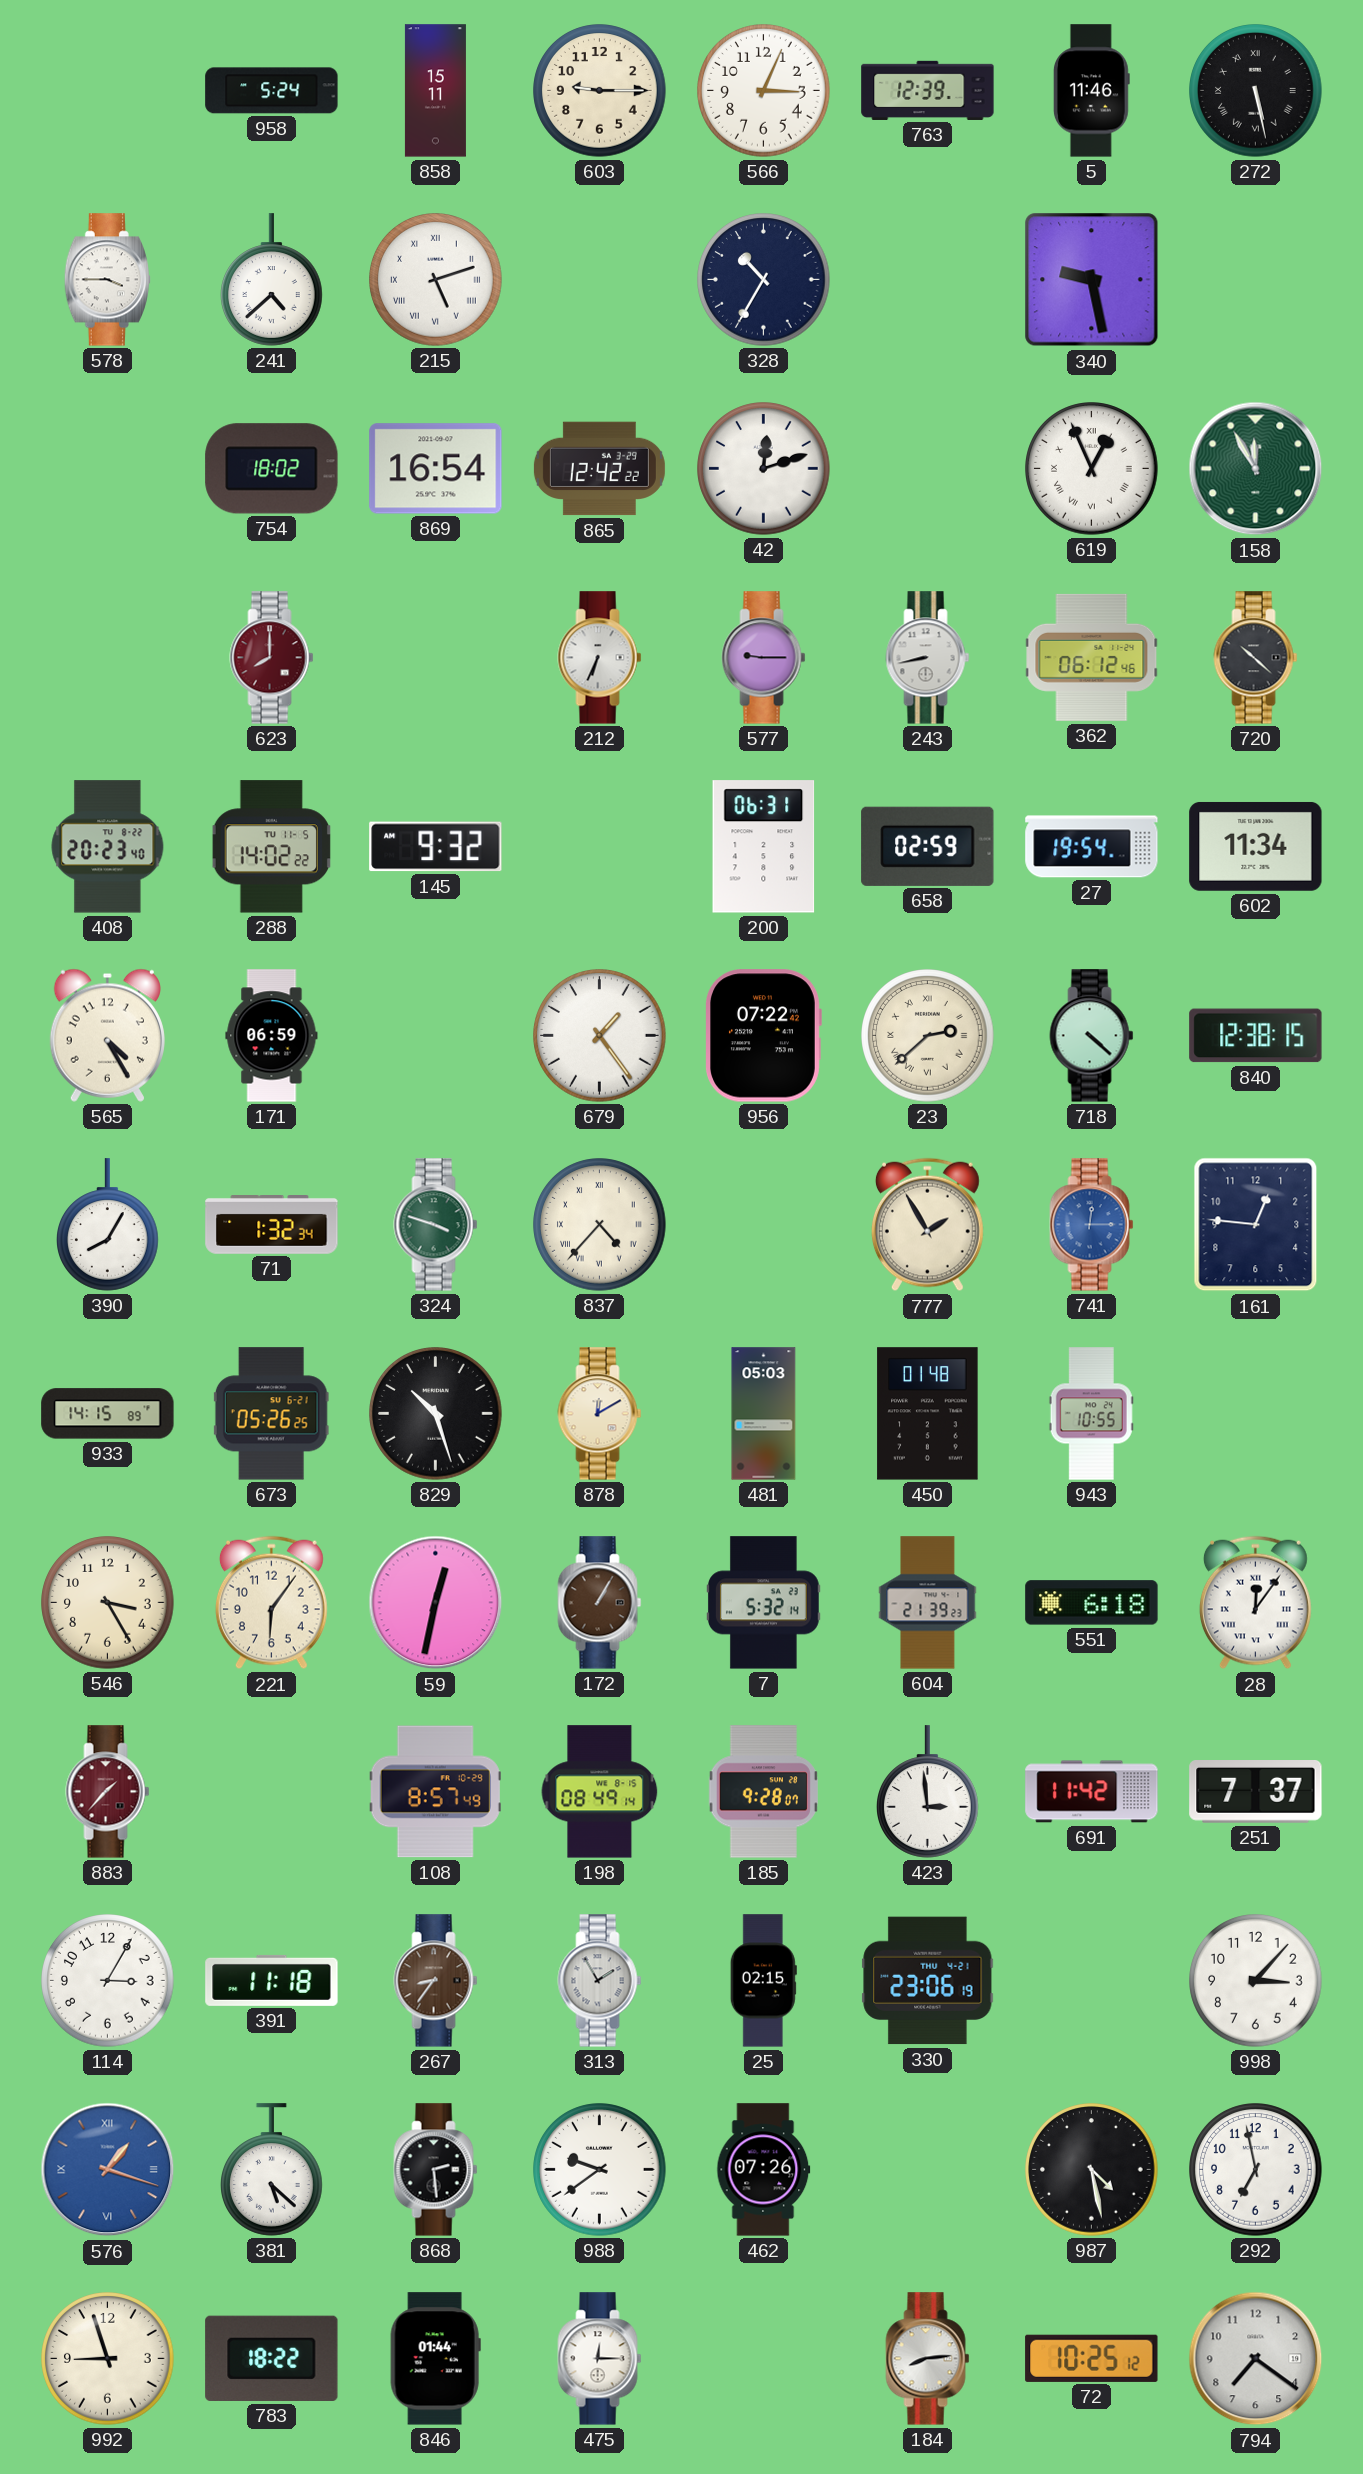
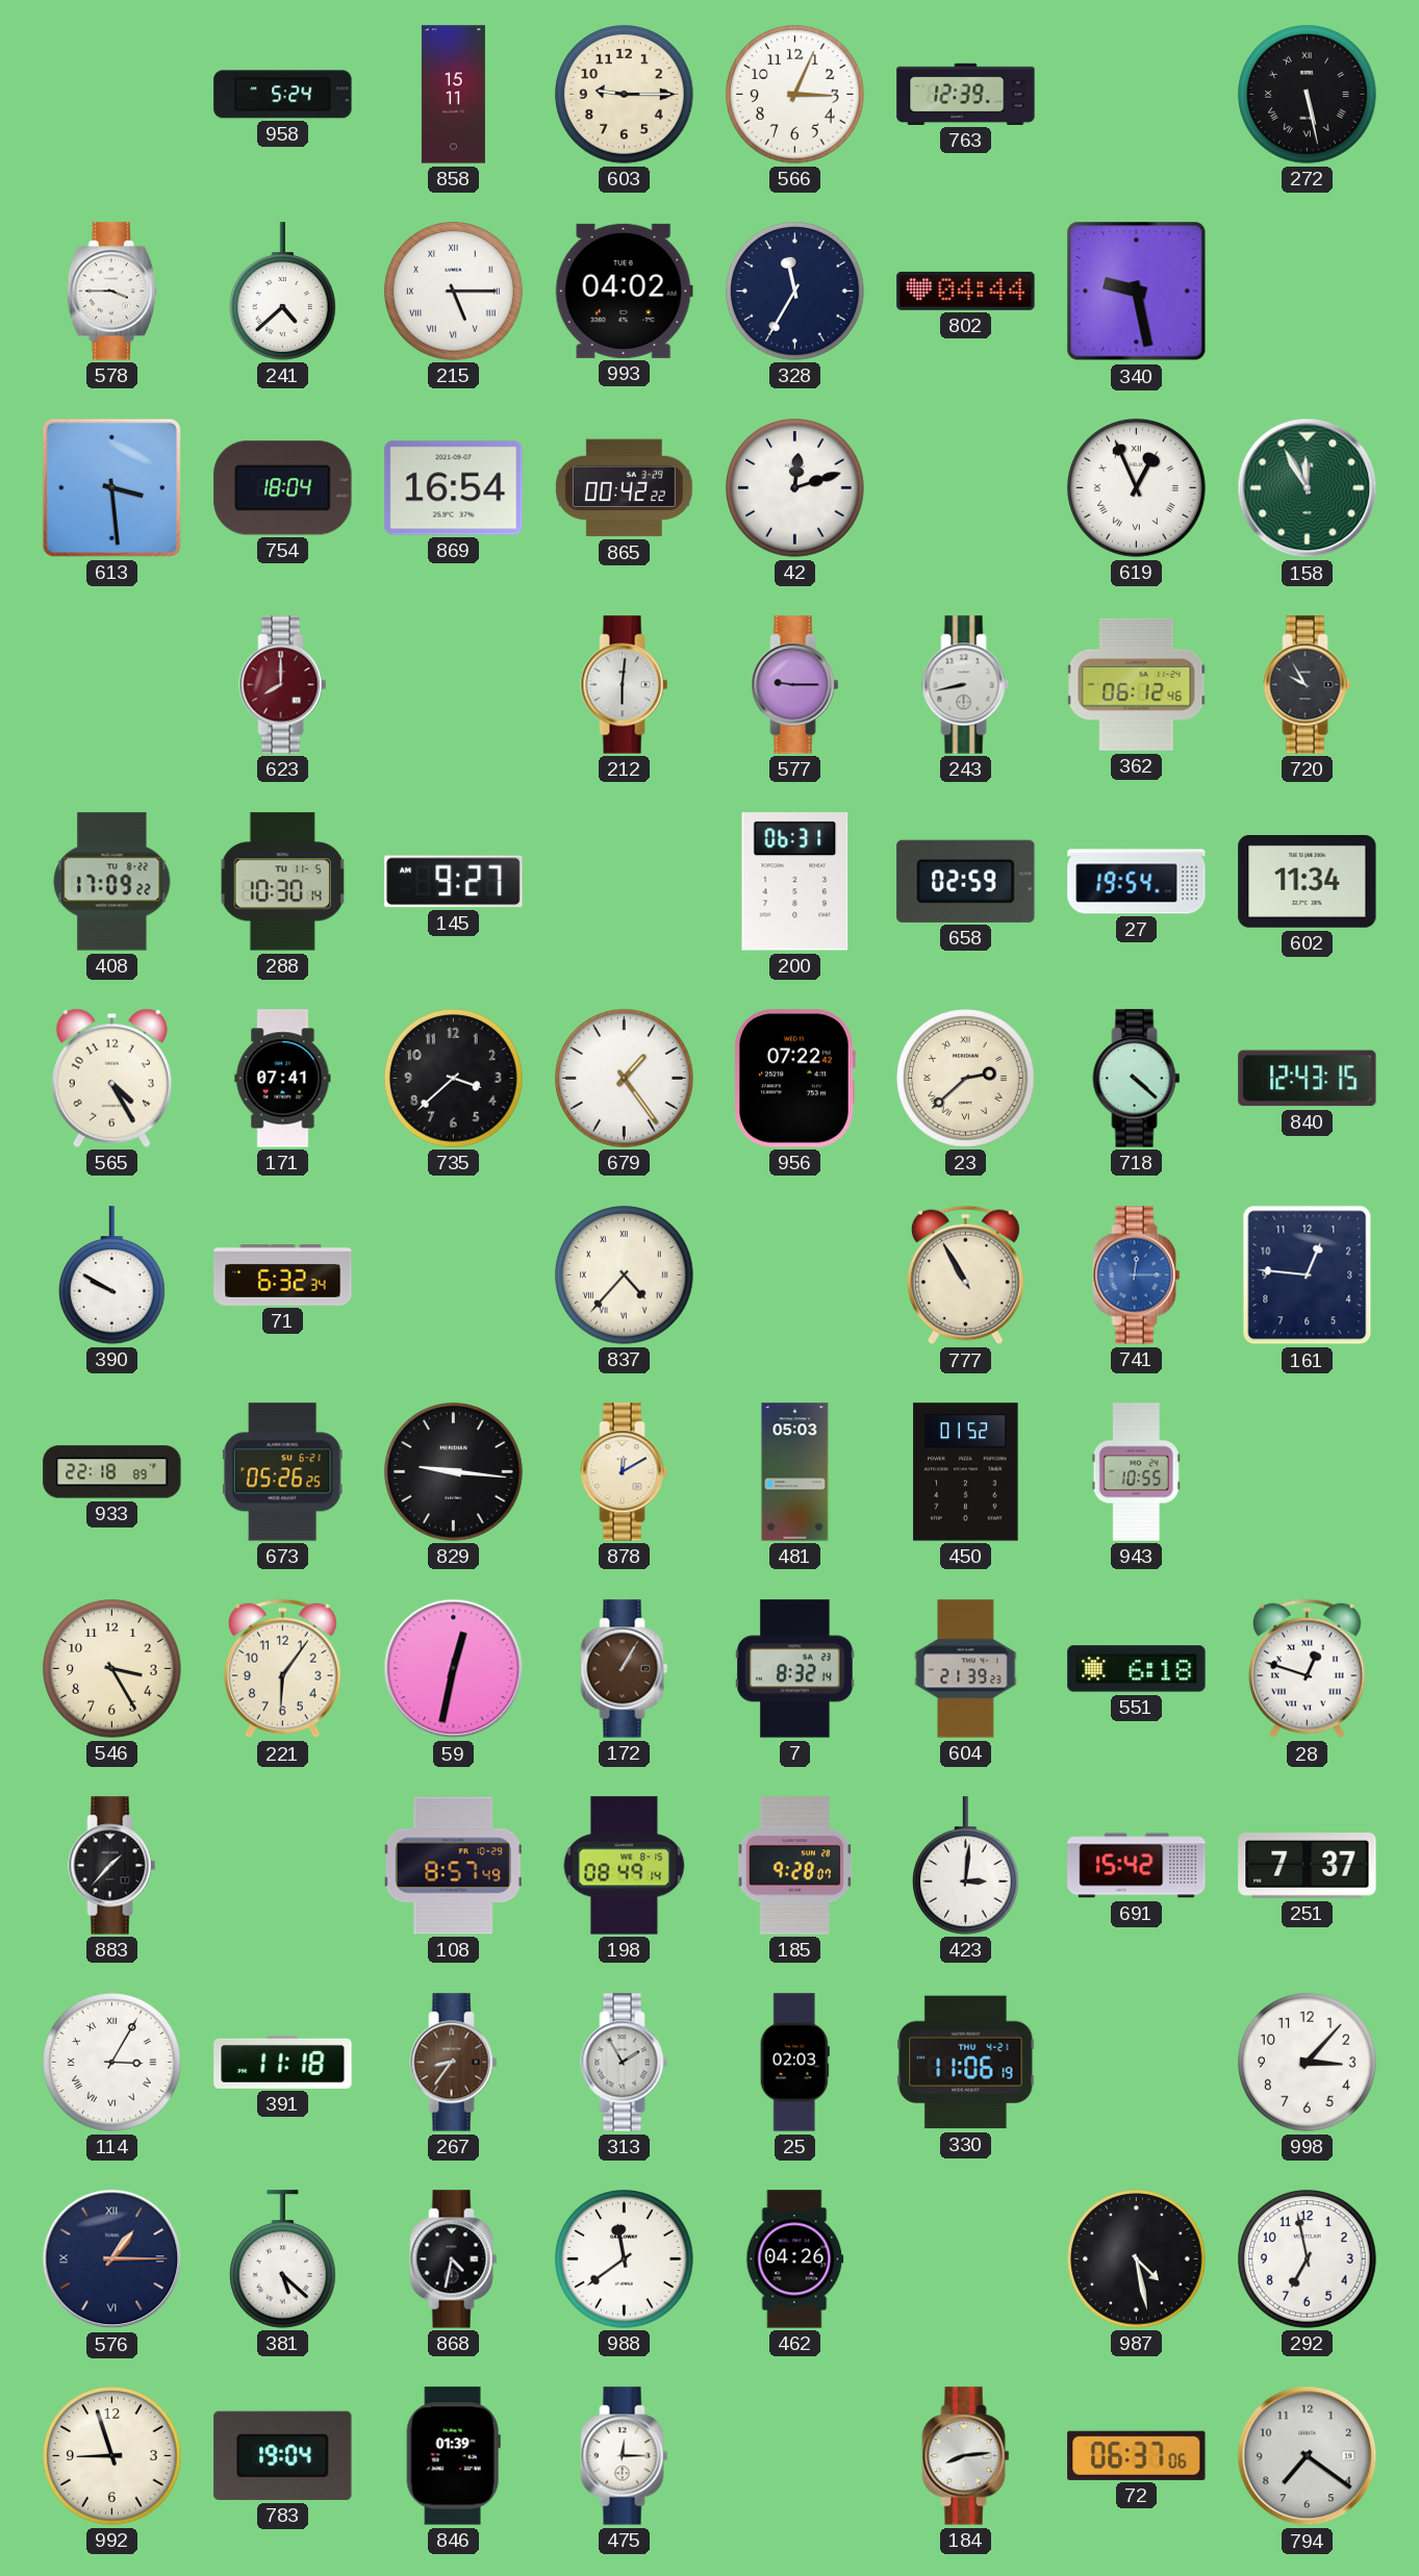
5: 11:46 -> none
215: 5:12 -> 5:15
993: none -> 04:02
328: 10:35 -> 11:35
802: none -> 04:44
613: none -> 3:29
754: 18:02 -> 18:04
865: 12:42 -> 00:42
212: 6:34 -> 6:01
720: 10:22 -> 9:55
408: 20:23 -> 17:09
288: 14:02 -> 10:30
145: 9:32 -> 9:27
171: 06:59 -> 07:41
735: none -> 3:38
840: 12:38 -> 12:43
390: 8:05 -> 9:50
71: 1:32 -> 6:32
324: 3:48 -> none
777: 1:55 -> 10:55
933: 14:15 -> 22:18
829: 10:27 -> 9:16
450: 01:48 -> 01:52
7: 5:32 -> 8:32
28: 12:06 -> 12:48
883 dial: burgundy -> black
423: 2:59 -> 3:01
691: 11:42 -> 15:42
114 numerals: Arabic -> Roman
25: 02:15 -> 02:03
330: 23:06 -> 11:06
576: 1:18 -> 1:15
576 dial: blue -> navy
868: 2:29 -> 4:32
988: 9:39 -> 11:39
462: 07:26 -> 04:26
783: 18:22 -> 19:04
846: 01:44 -> 01:39
72: 10:25 -> 06:37
